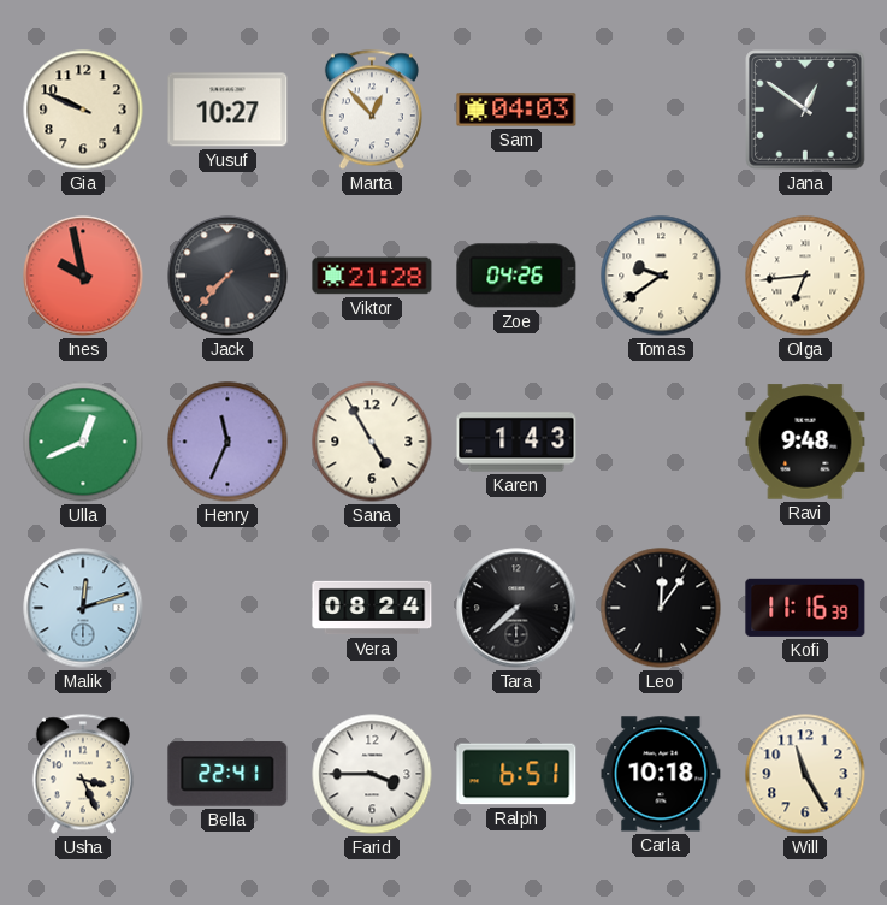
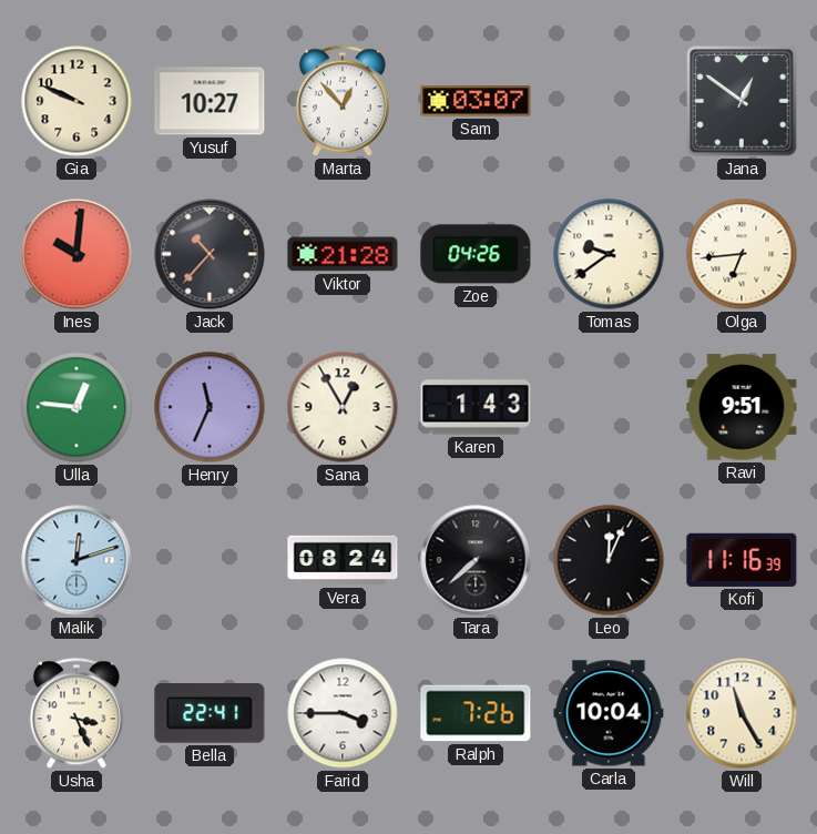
Sam: 04:03 -> 03:07
Ines: 9:58 -> 10:01
Jack: 7:37 -> 10:37
Ulla: 12:41 -> 12:46
Sana: 4:55 -> 12:55
Ravi: 9:48 -> 9:51
Leo: 12:06 -> 12:04
Ralph: 6:51 -> 7:26
Carla: 10:18 -> 10:04
